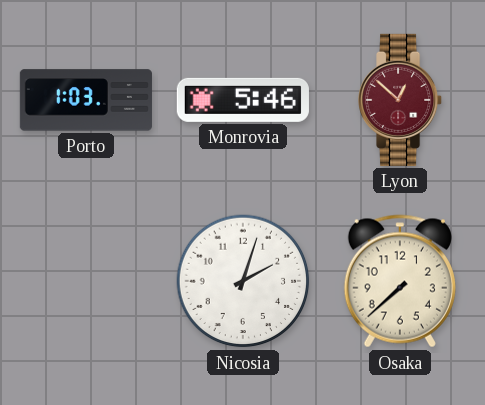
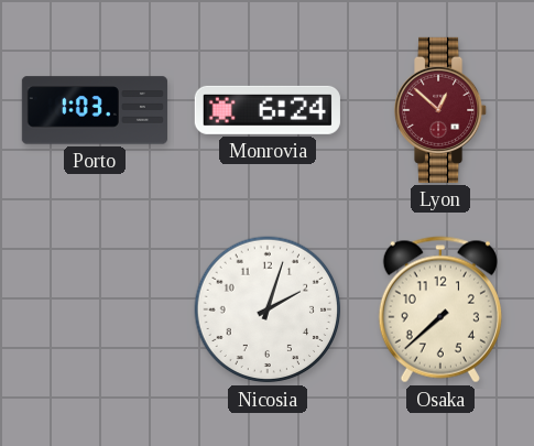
Monrovia: 5:46 -> 6:24
